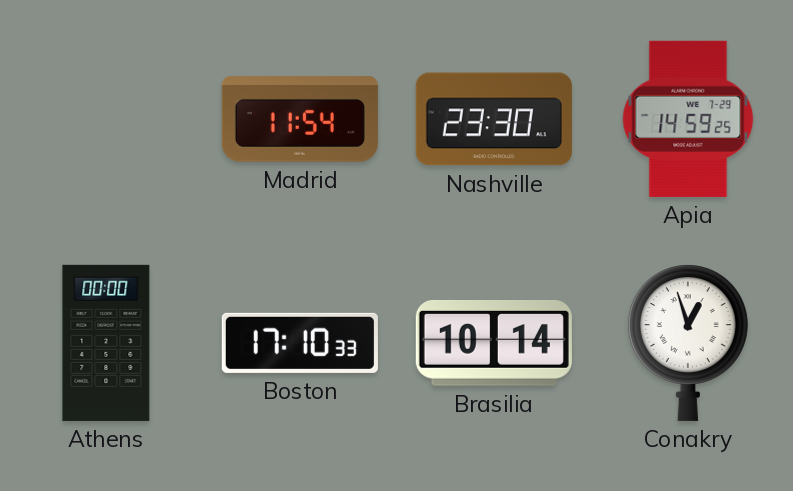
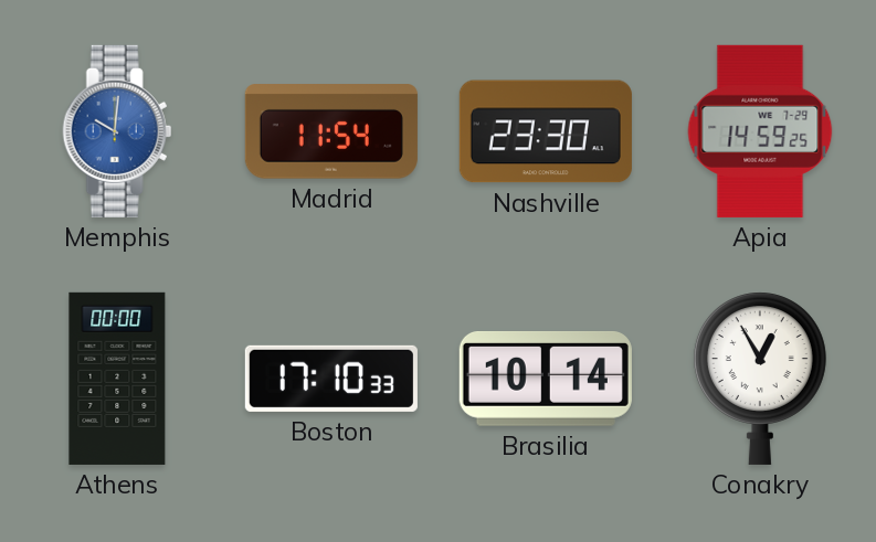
Memphis: none -> 10:01
Conakry: 12:57 -> 12:55
